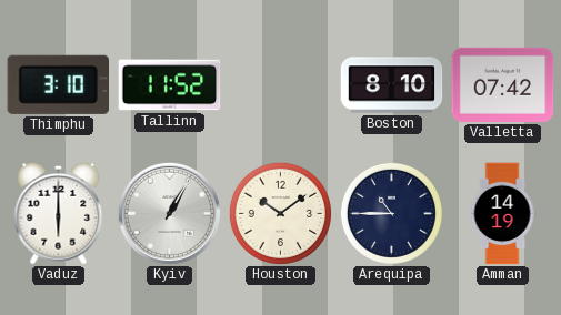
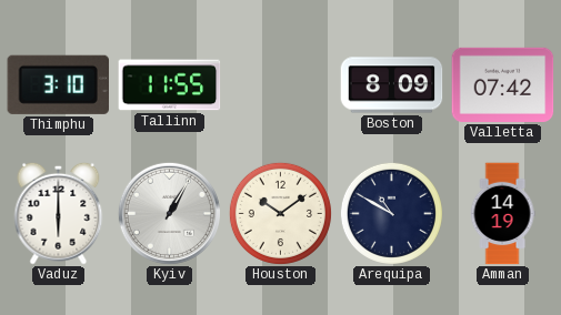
Tallinn: 11:52 -> 11:55
Boston: 8:10 -> 8:09
Arequipa: 10:45 -> 10:50
